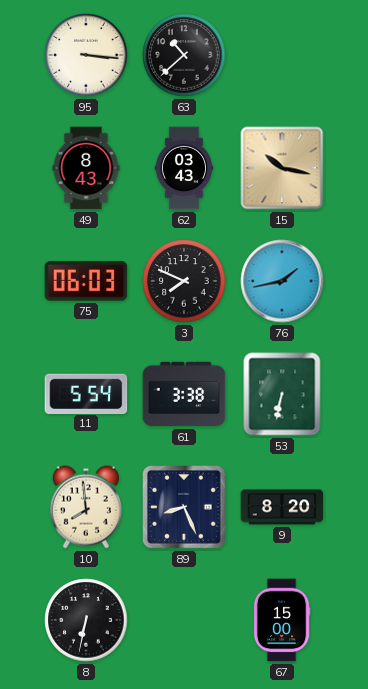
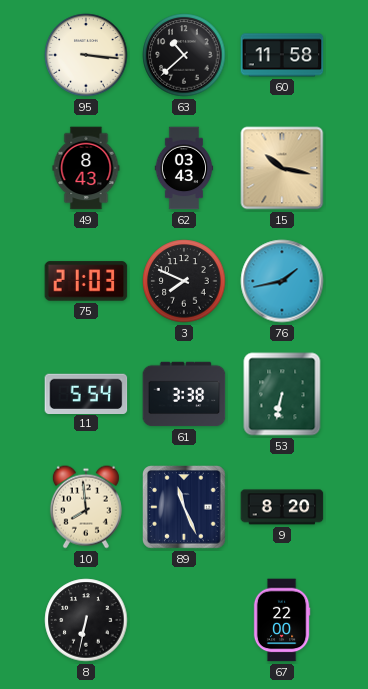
60: none -> 11:58
75: 06:03 -> 21:03
89: 8:26 -> 11:26
67: 15:00 -> 22:00
